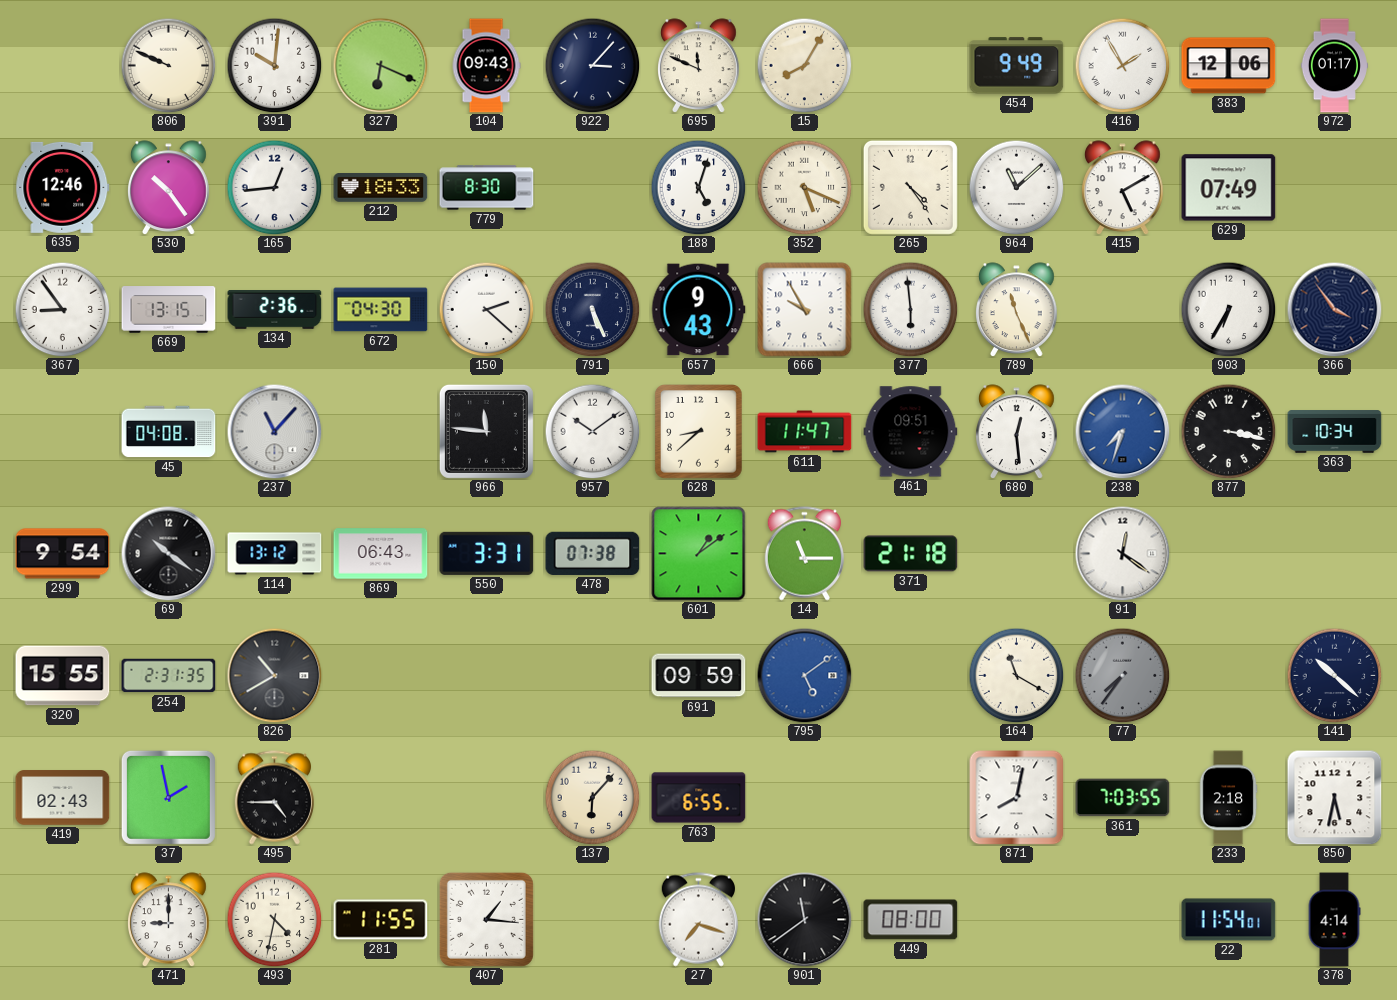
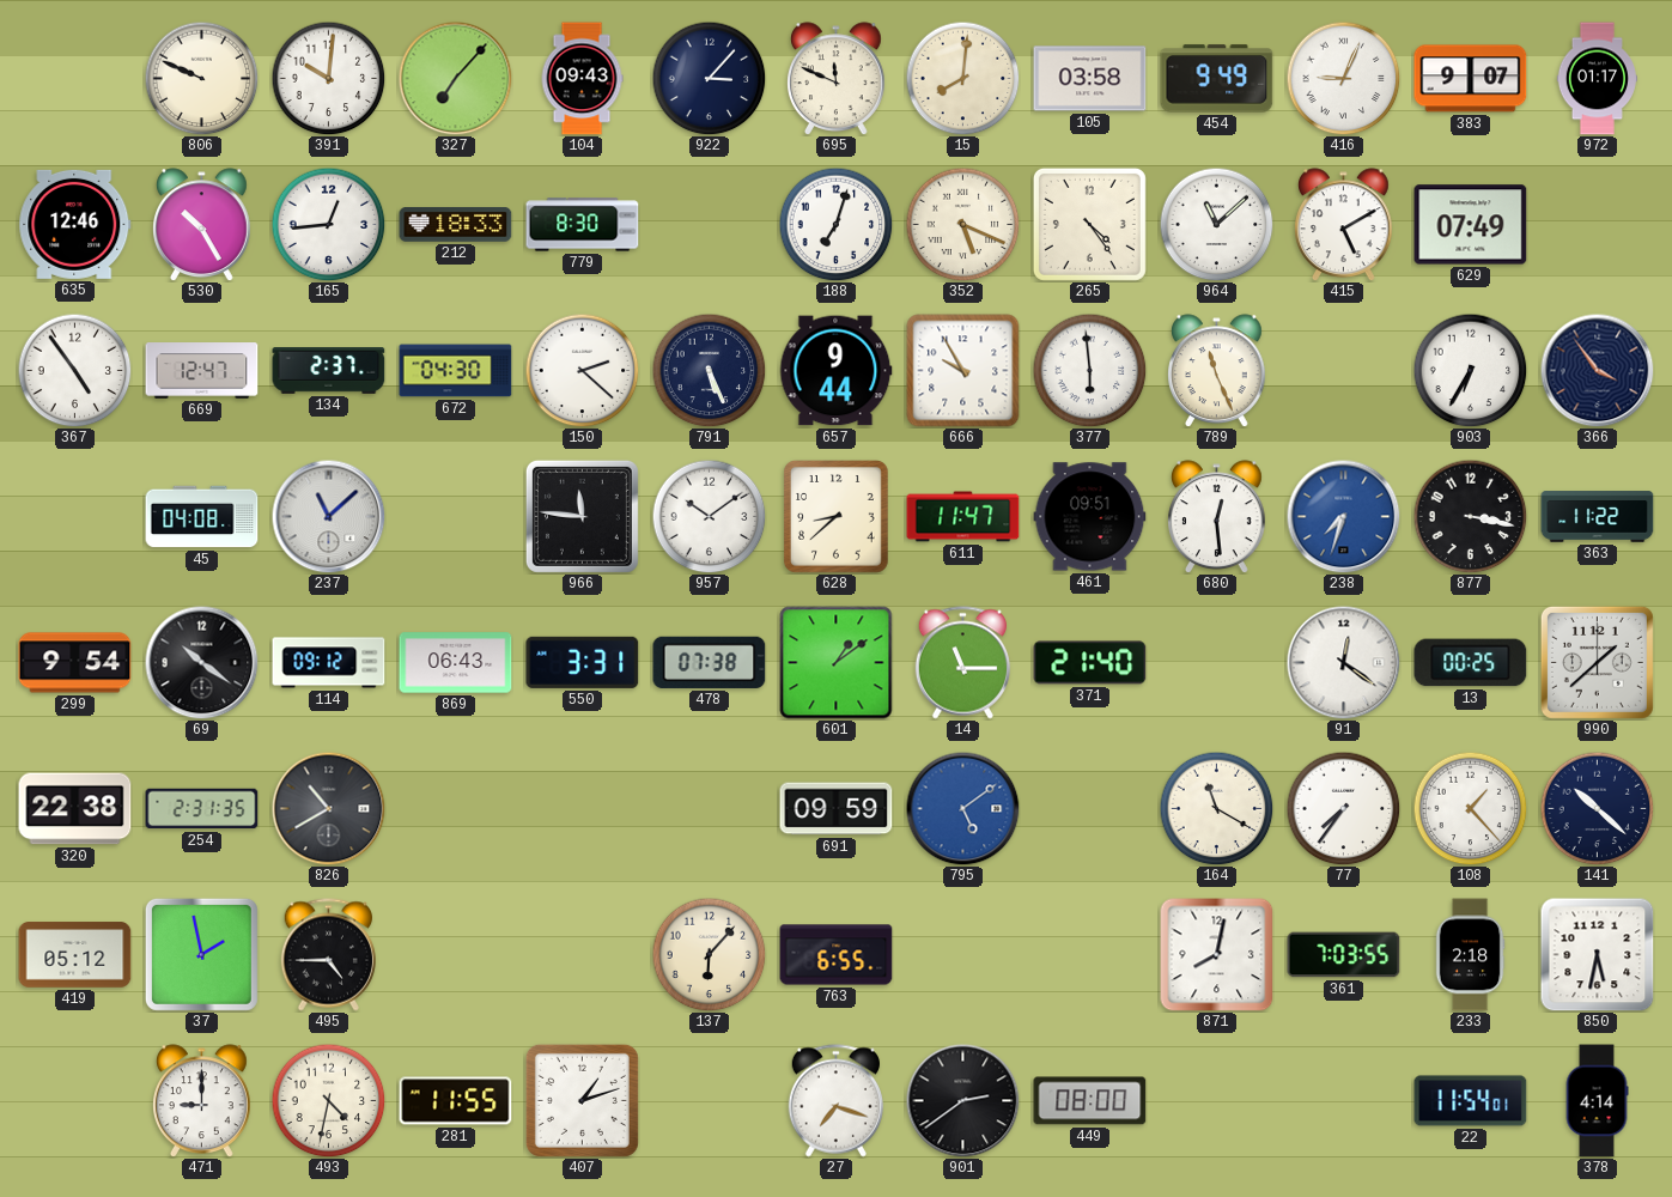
327: 6:19 -> 7:07
15: 8:05 -> 8:01
105: none -> 03:58
416: 1:55 -> 9:04
383: 12:06 -> 9:07
530: 10:24 -> 10:25
188: 5:03 -> 7:03
367: 8:54 -> 4:54
669: 13:15 -> 12:47
134: 2:36 -> 2:37
657: 9:43 -> 9:44
237: 11:07 -> 11:08
363: 10:34 -> 11:22
114: 13:12 -> 09:12
371: 21:18 -> 21:40
13: none -> 00:25
990: none -> 1:38
320: 15:55 -> 22:38
77 dial: grey -> white
108: none -> 1:23
419: 02:43 -> 05:12
407: 1:16 -> 1:12
901: 11:39 -> 2:39
